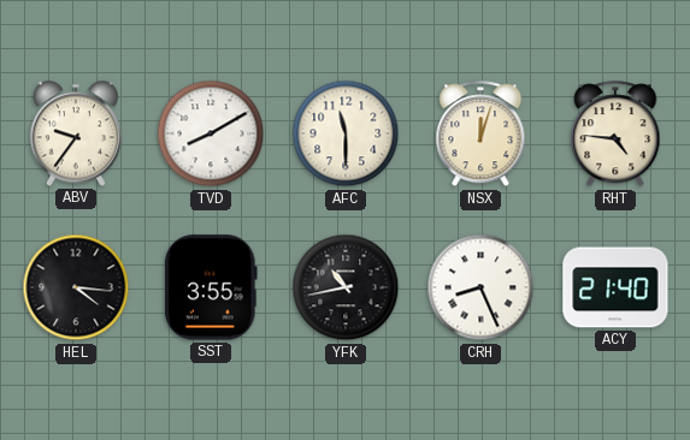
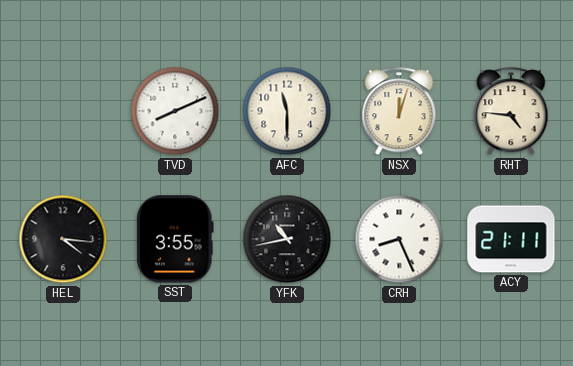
ABV: 9:36 -> none
TVD: 8:10 -> 8:11
ACY: 21:40 -> 21:11
